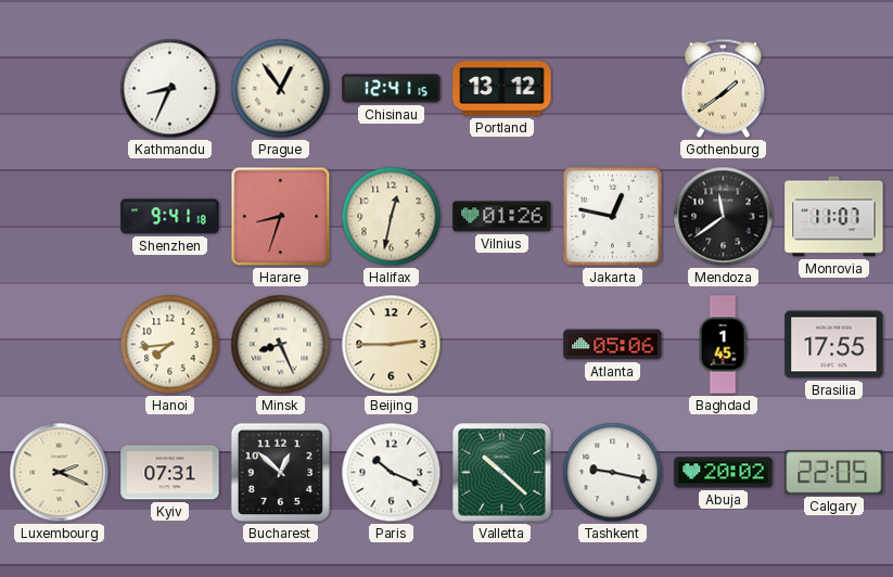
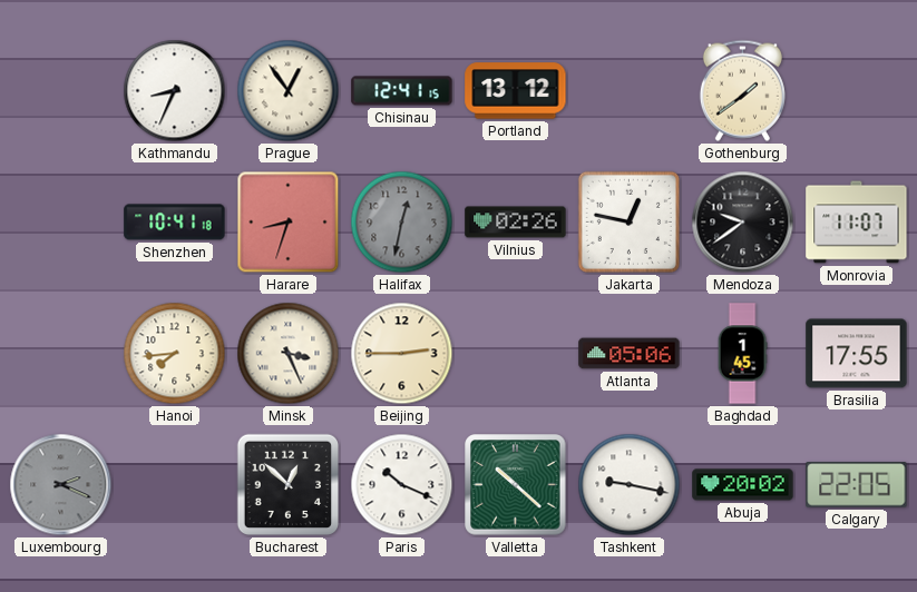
Shenzhen: 9:41 -> 10:41
Halifax dial: cream -> grey
Vilnius: 01:26 -> 02:26
Mendoza: 11:39 -> 9:39
Minsk: 8:26 -> 3:26
Luxembourg dial: cream -> grey
Kyiv: 07:31 -> none
